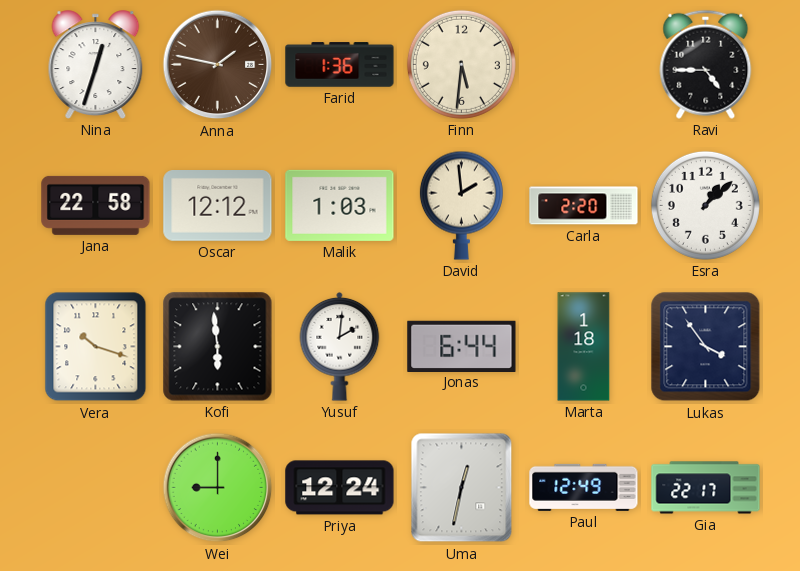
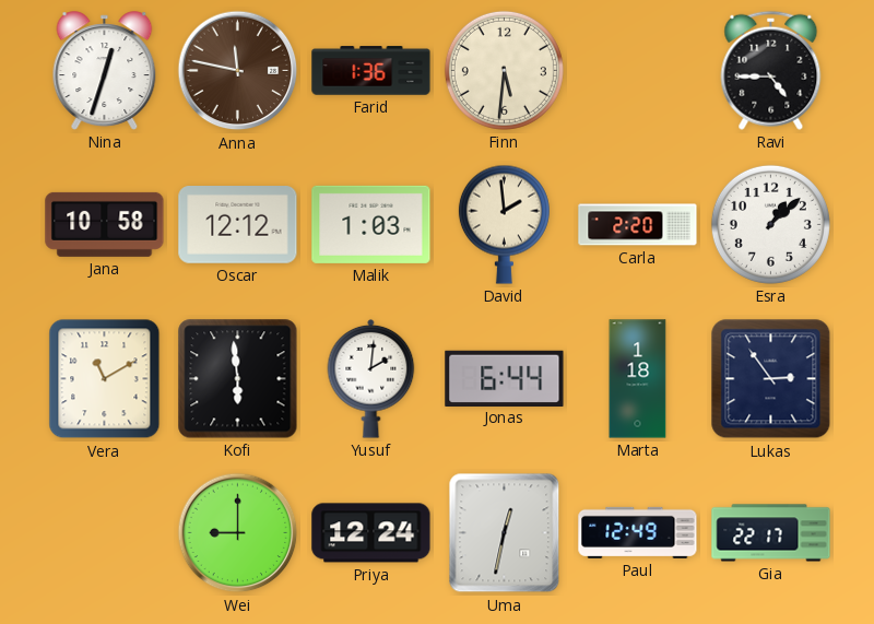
Anna: 1:47 -> 11:47
Jana: 22:58 -> 10:58
Vera: 10:18 -> 11:10
Lukas: 3:54 -> 2:54
